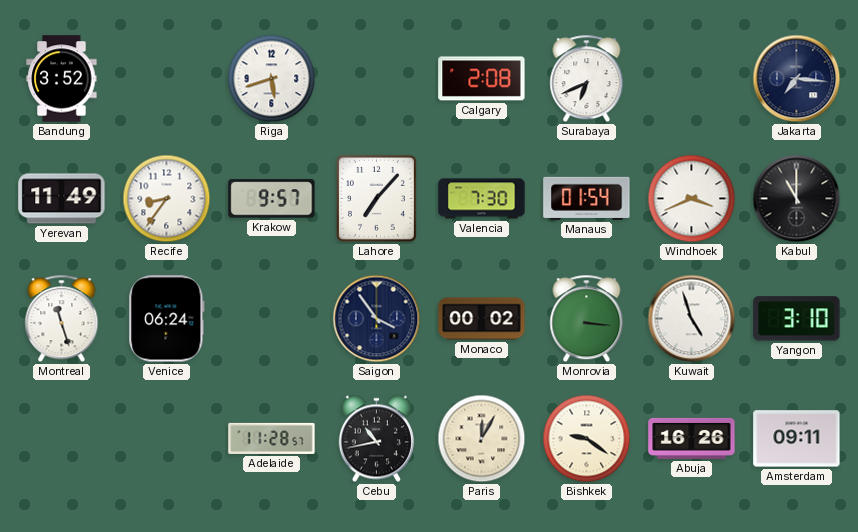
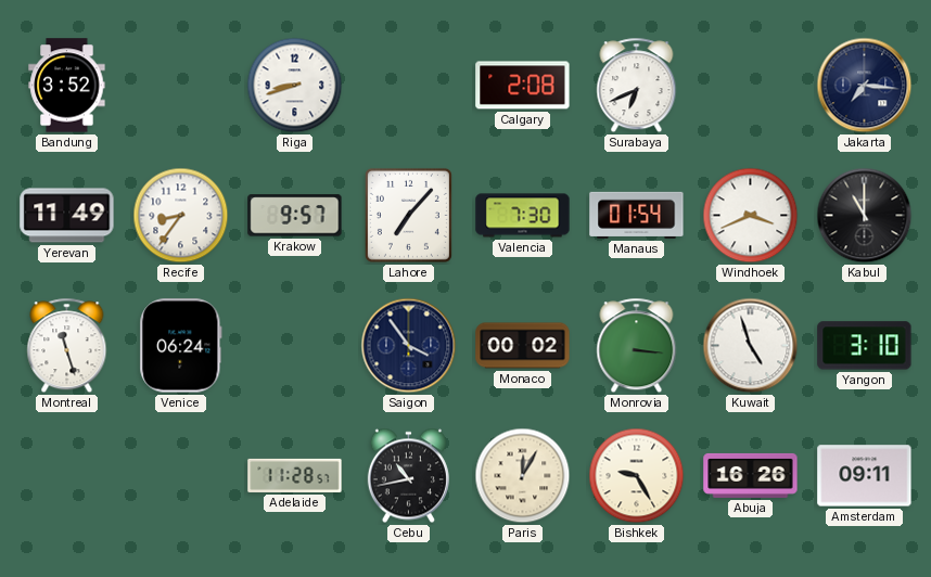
Riga: 5:42 -> 8:42
Bishkek: 9:21 -> 9:25
